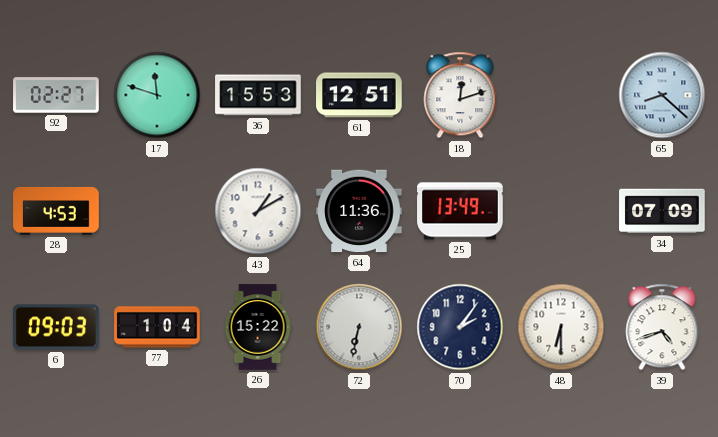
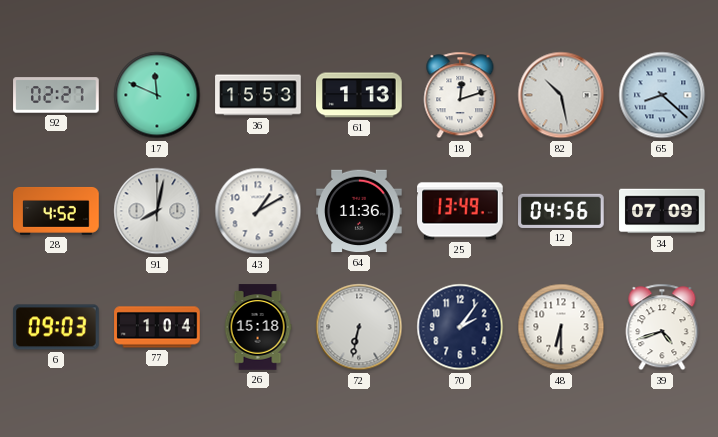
17: 11:48 -> 11:49
61: 12:51 -> 1:13
82: none -> 10:28
28: 4:53 -> 4:52
91: none -> 8:02
12: none -> 04:56
26: 15:22 -> 15:18
